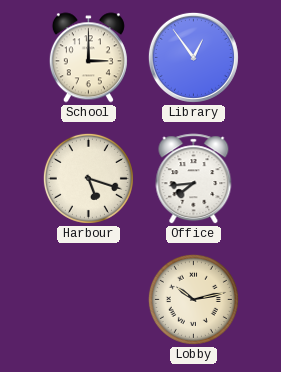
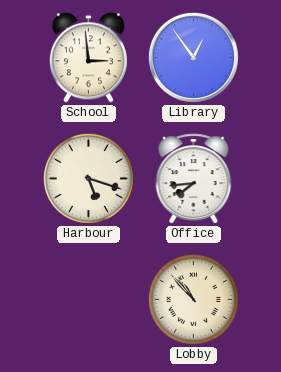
School: 3:00 -> 2:59
Lobby: 10:13 -> 10:53
